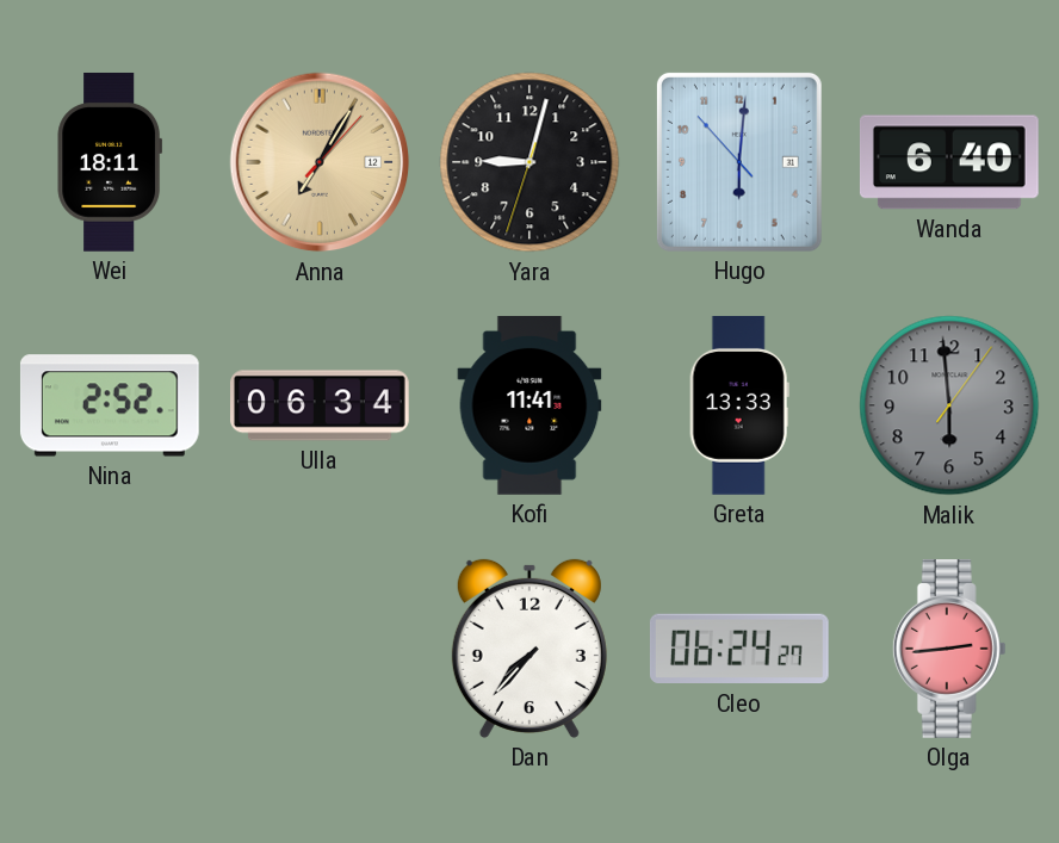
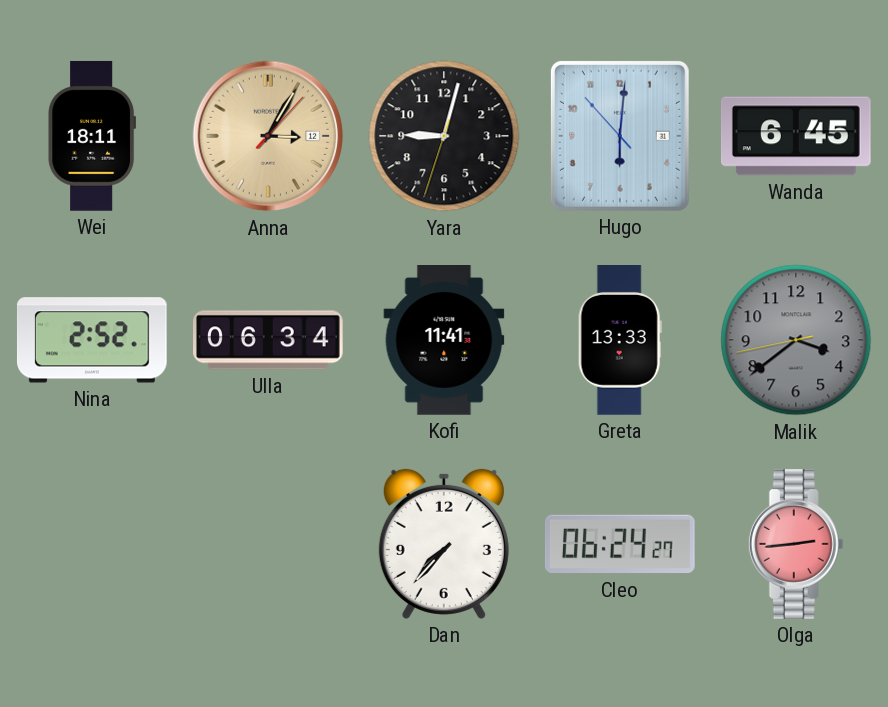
Anna: 7:05 -> 3:05
Wanda: 6:40 -> 6:45
Malik: 5:59 -> 3:38
